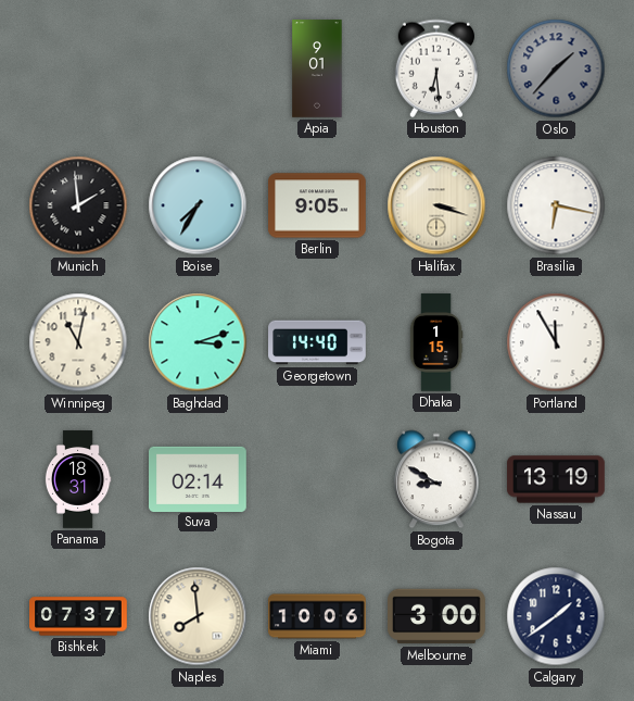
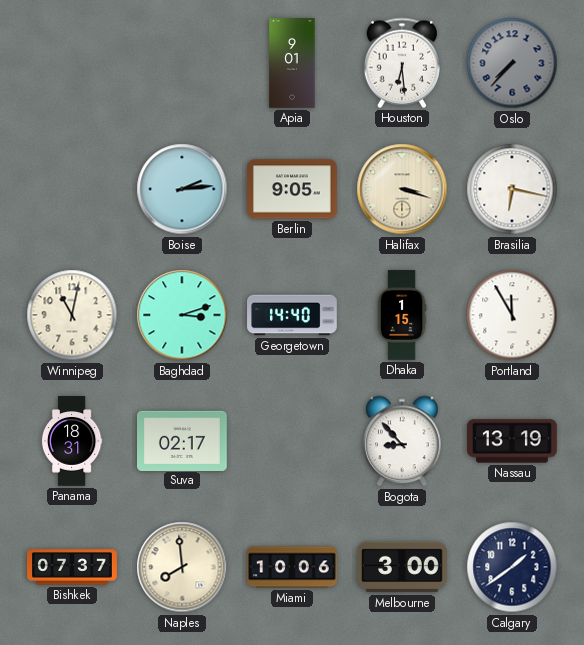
Oslo: 1:37 -> 7:37
Munich: 1:59 -> none
Boise: 7:35 -> 2:14
Suva: 02:14 -> 02:17
Bogota: 8:50 -> 8:53
